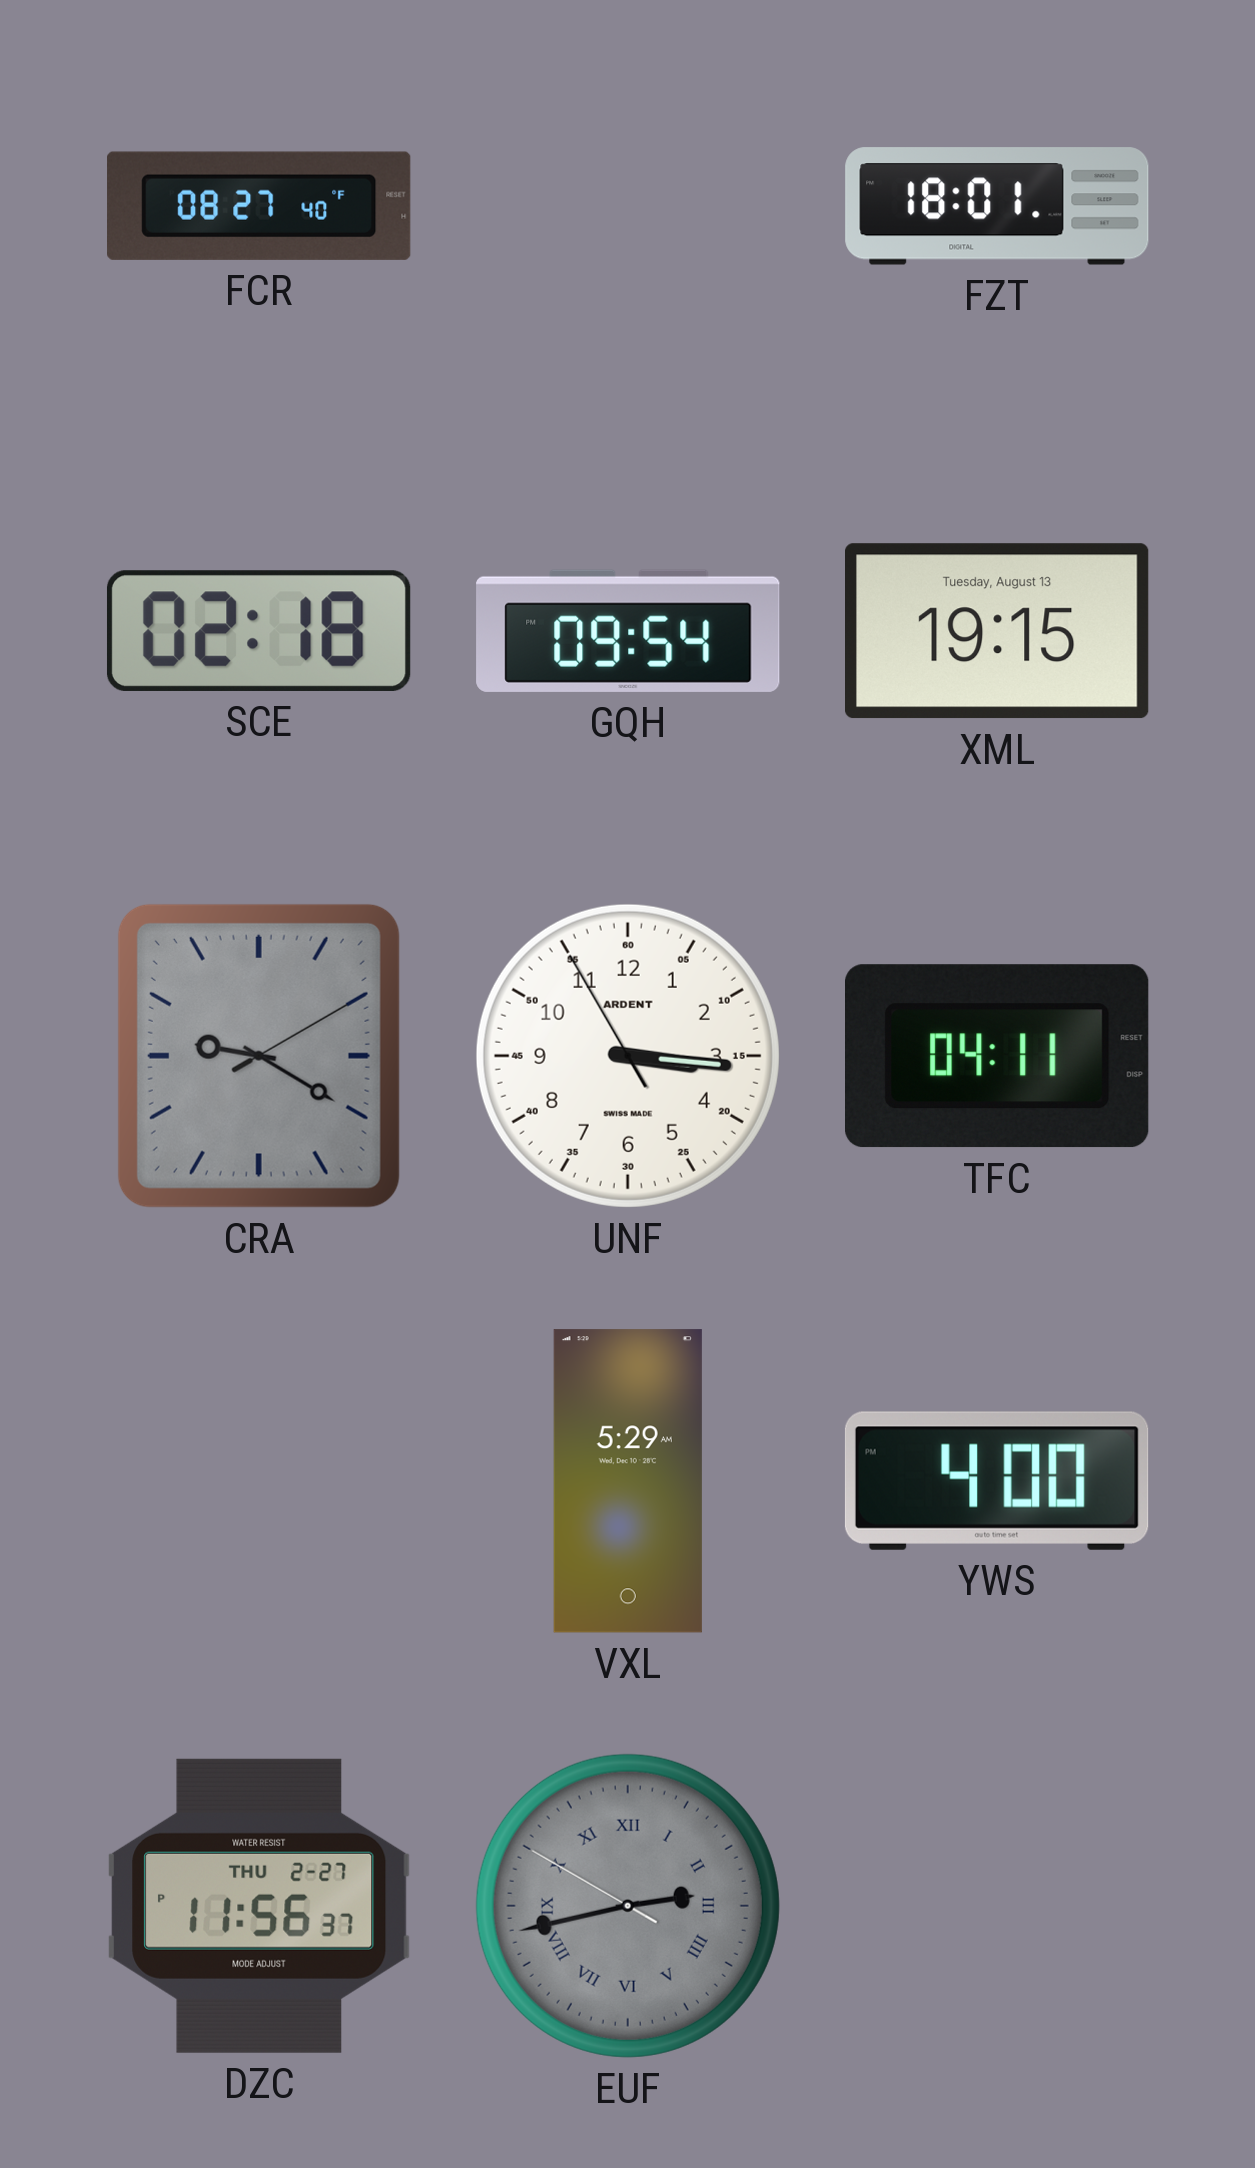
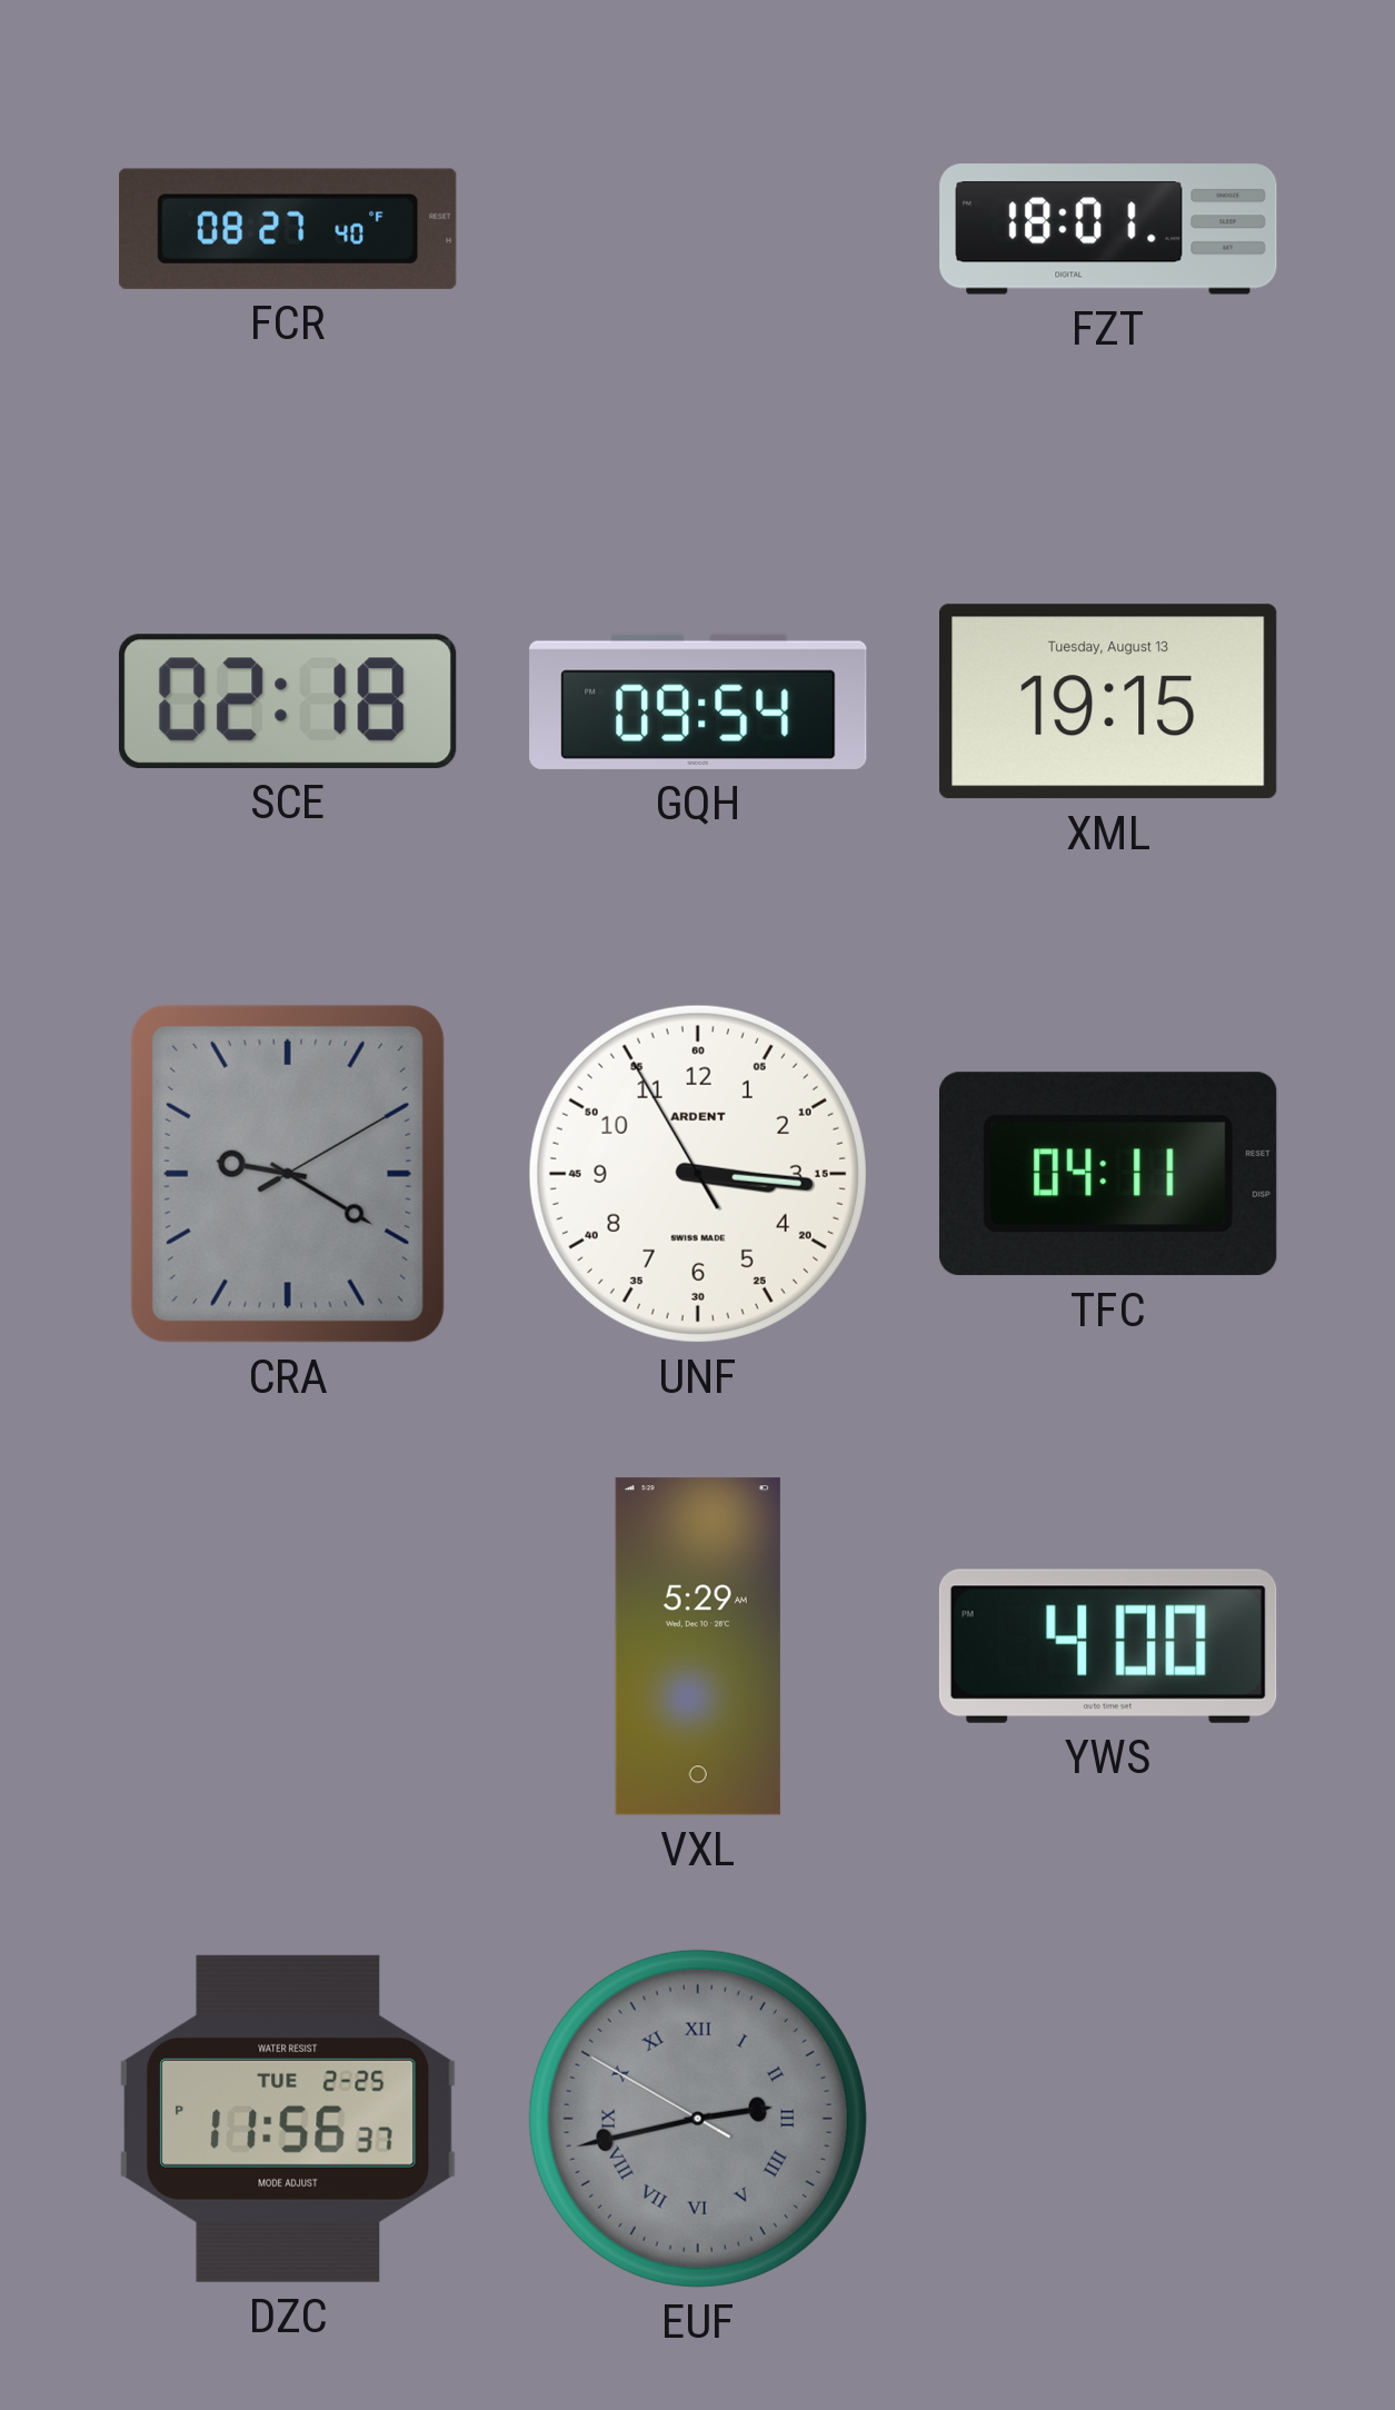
DZC date: THU 2-27 -> TUE 2-25
